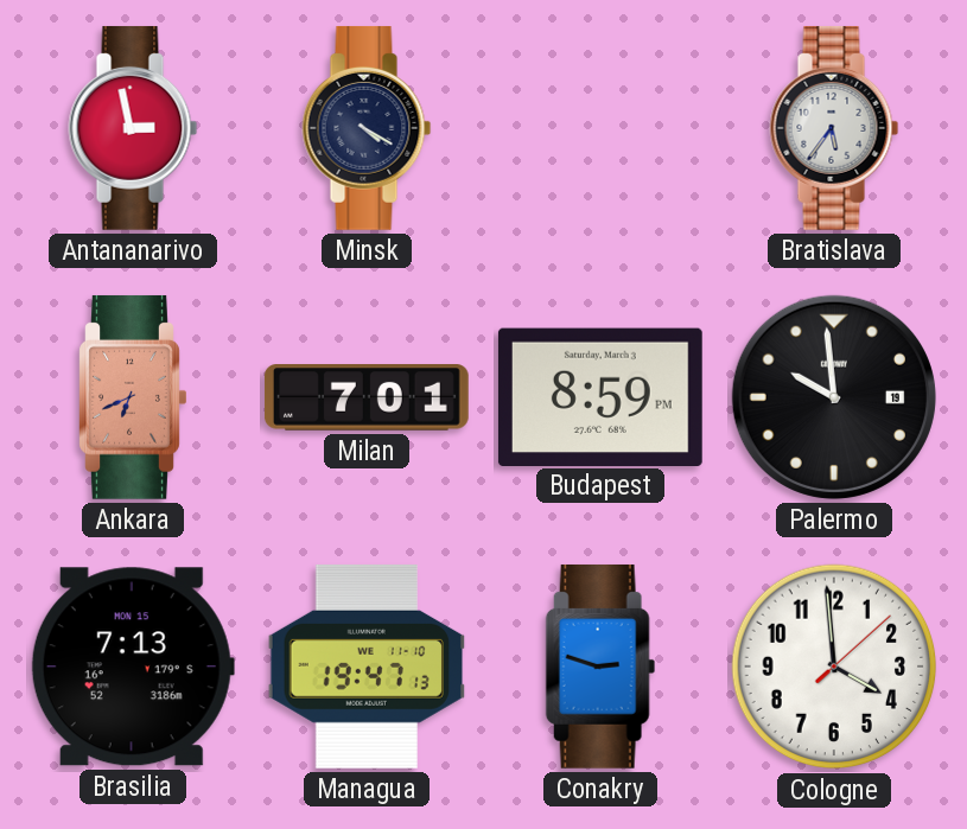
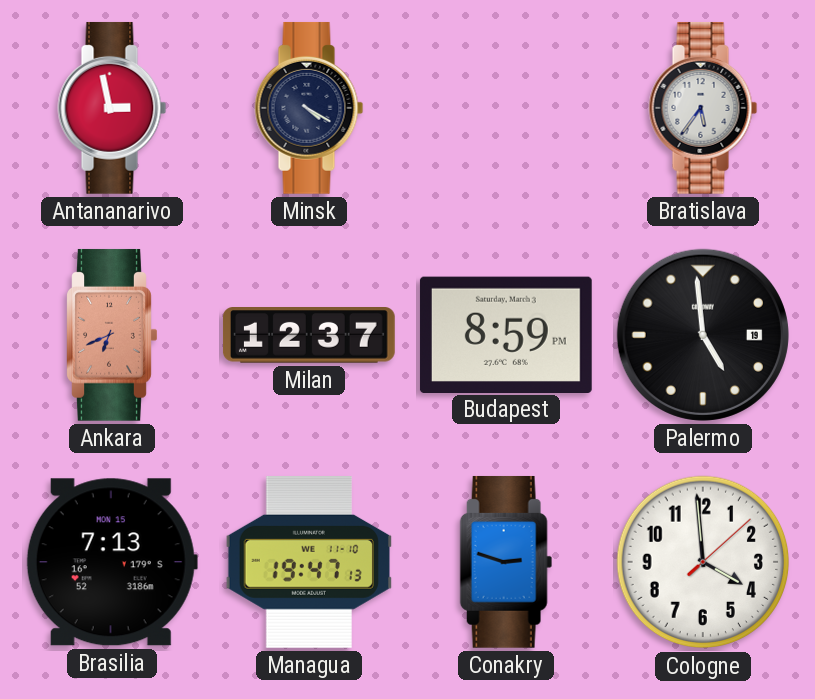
Milan: 7:01 -> 12:37
Palermo: 9:59 -> 4:59
